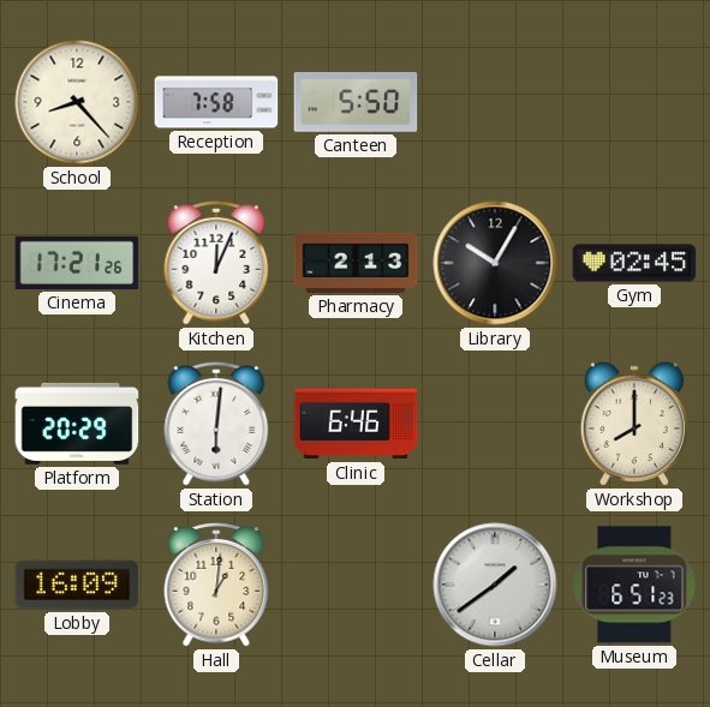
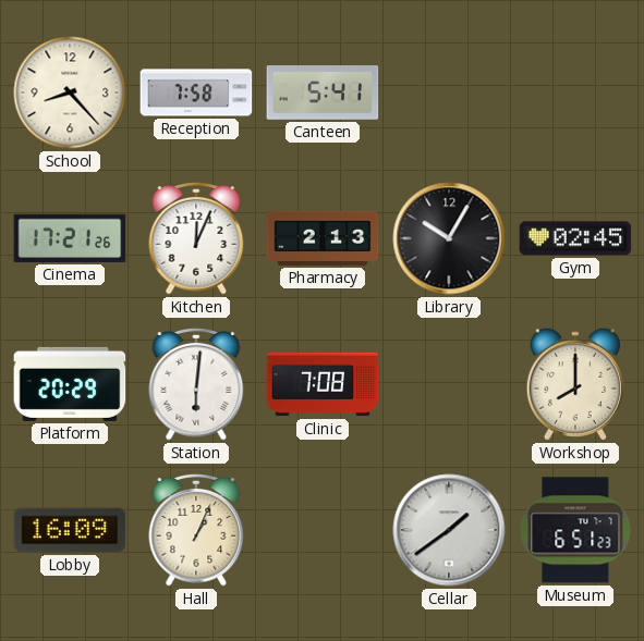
Canteen: 5:50 -> 5:41
Clinic: 6:46 -> 7:08
Hall: 1:01 -> 1:04
